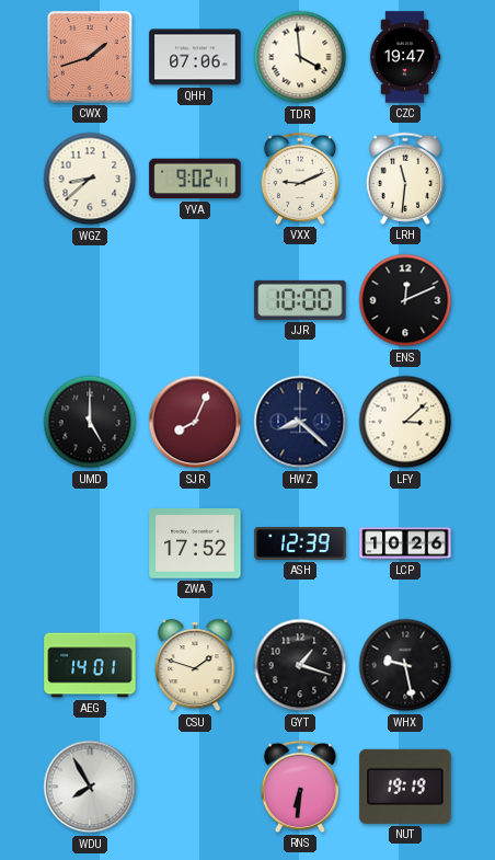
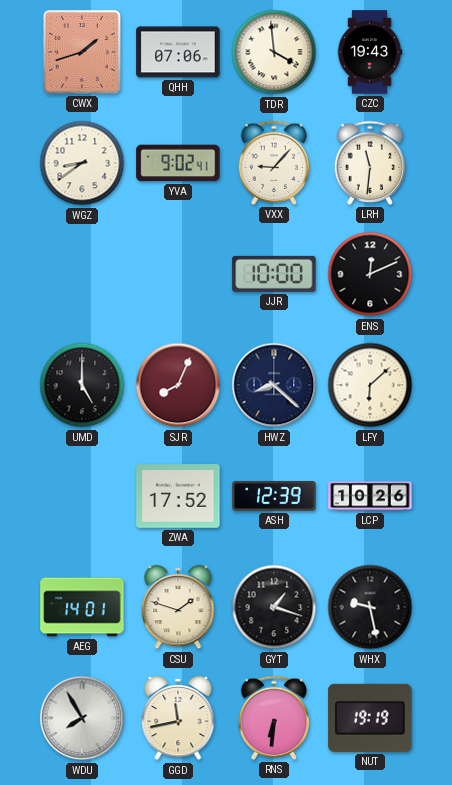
CZC: 19:47 -> 19:43
WGZ: 8:38 -> 8:39
VXX: 9:11 -> 9:07
LFY: 3:08 -> 6:08
GGD: none -> 11:43
